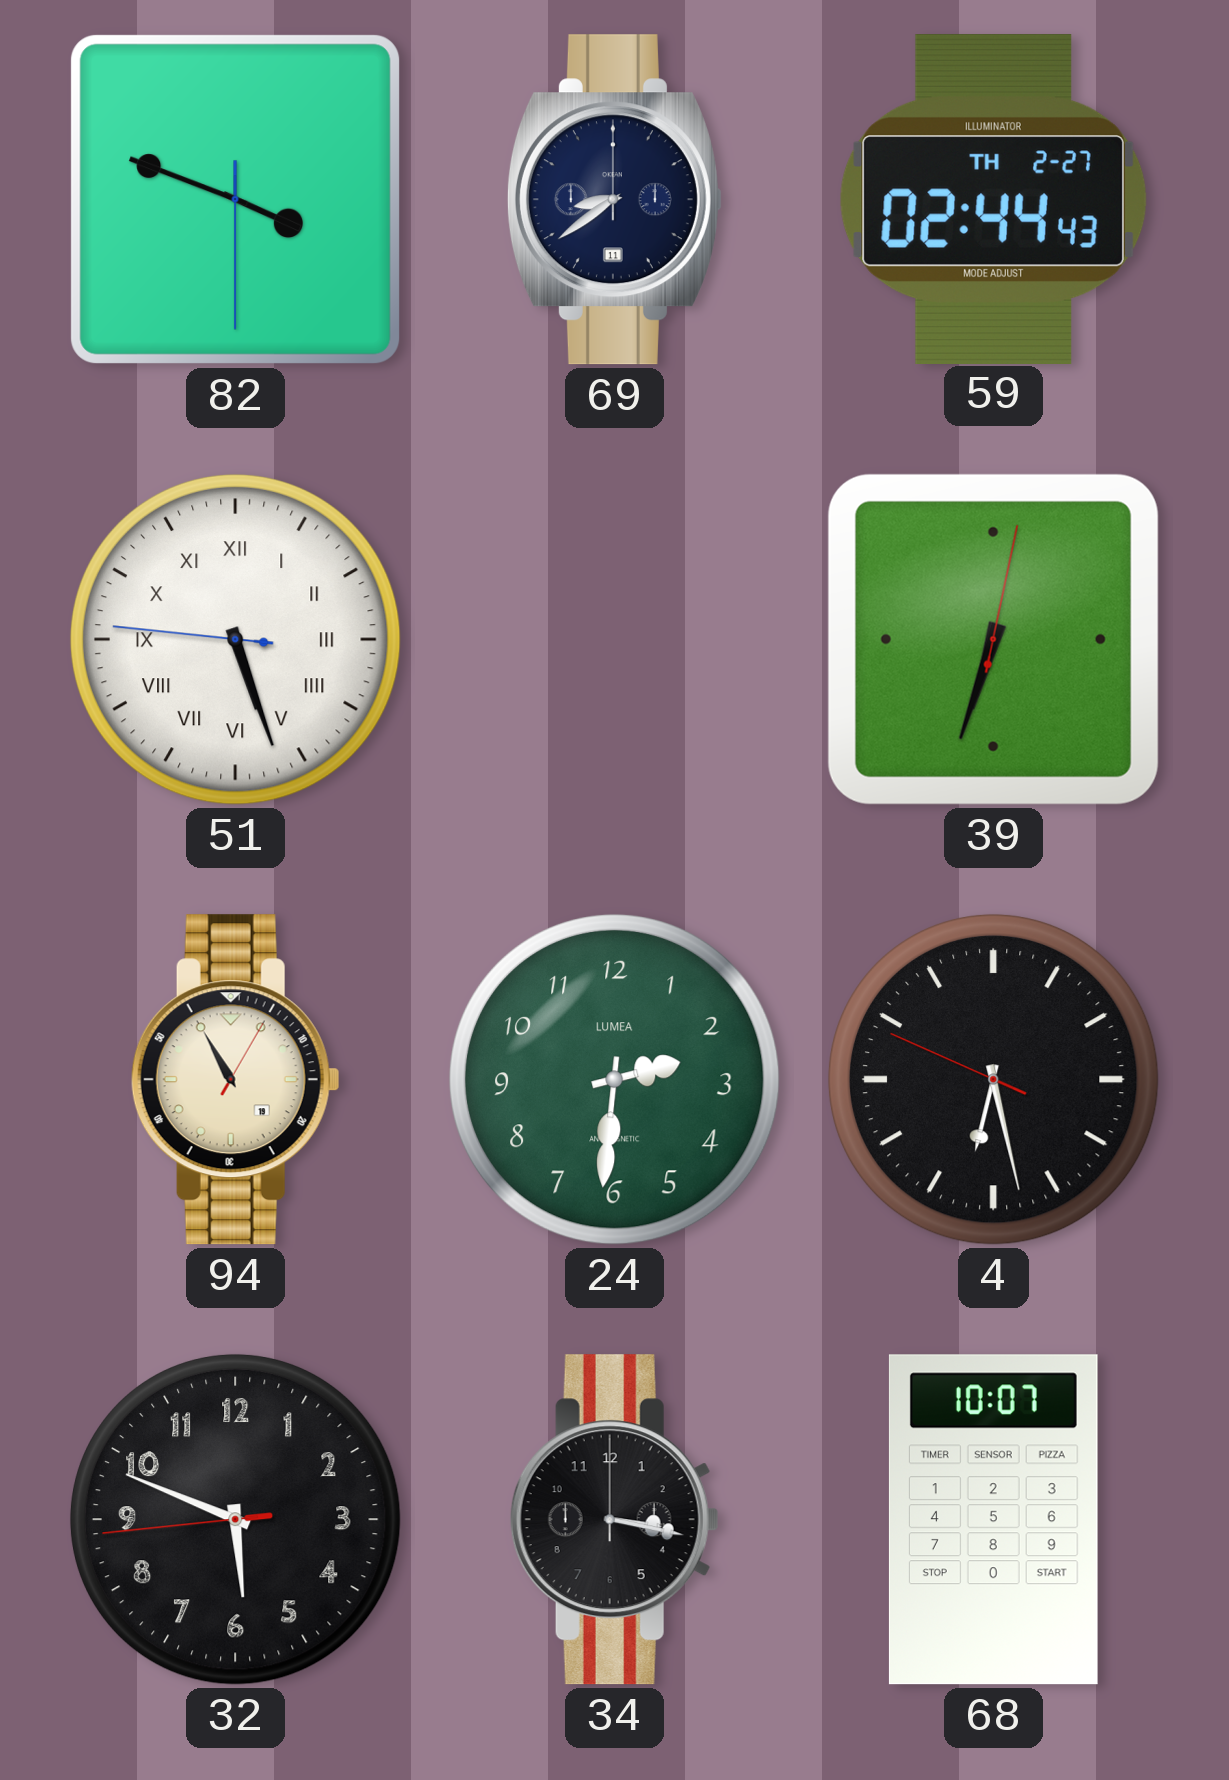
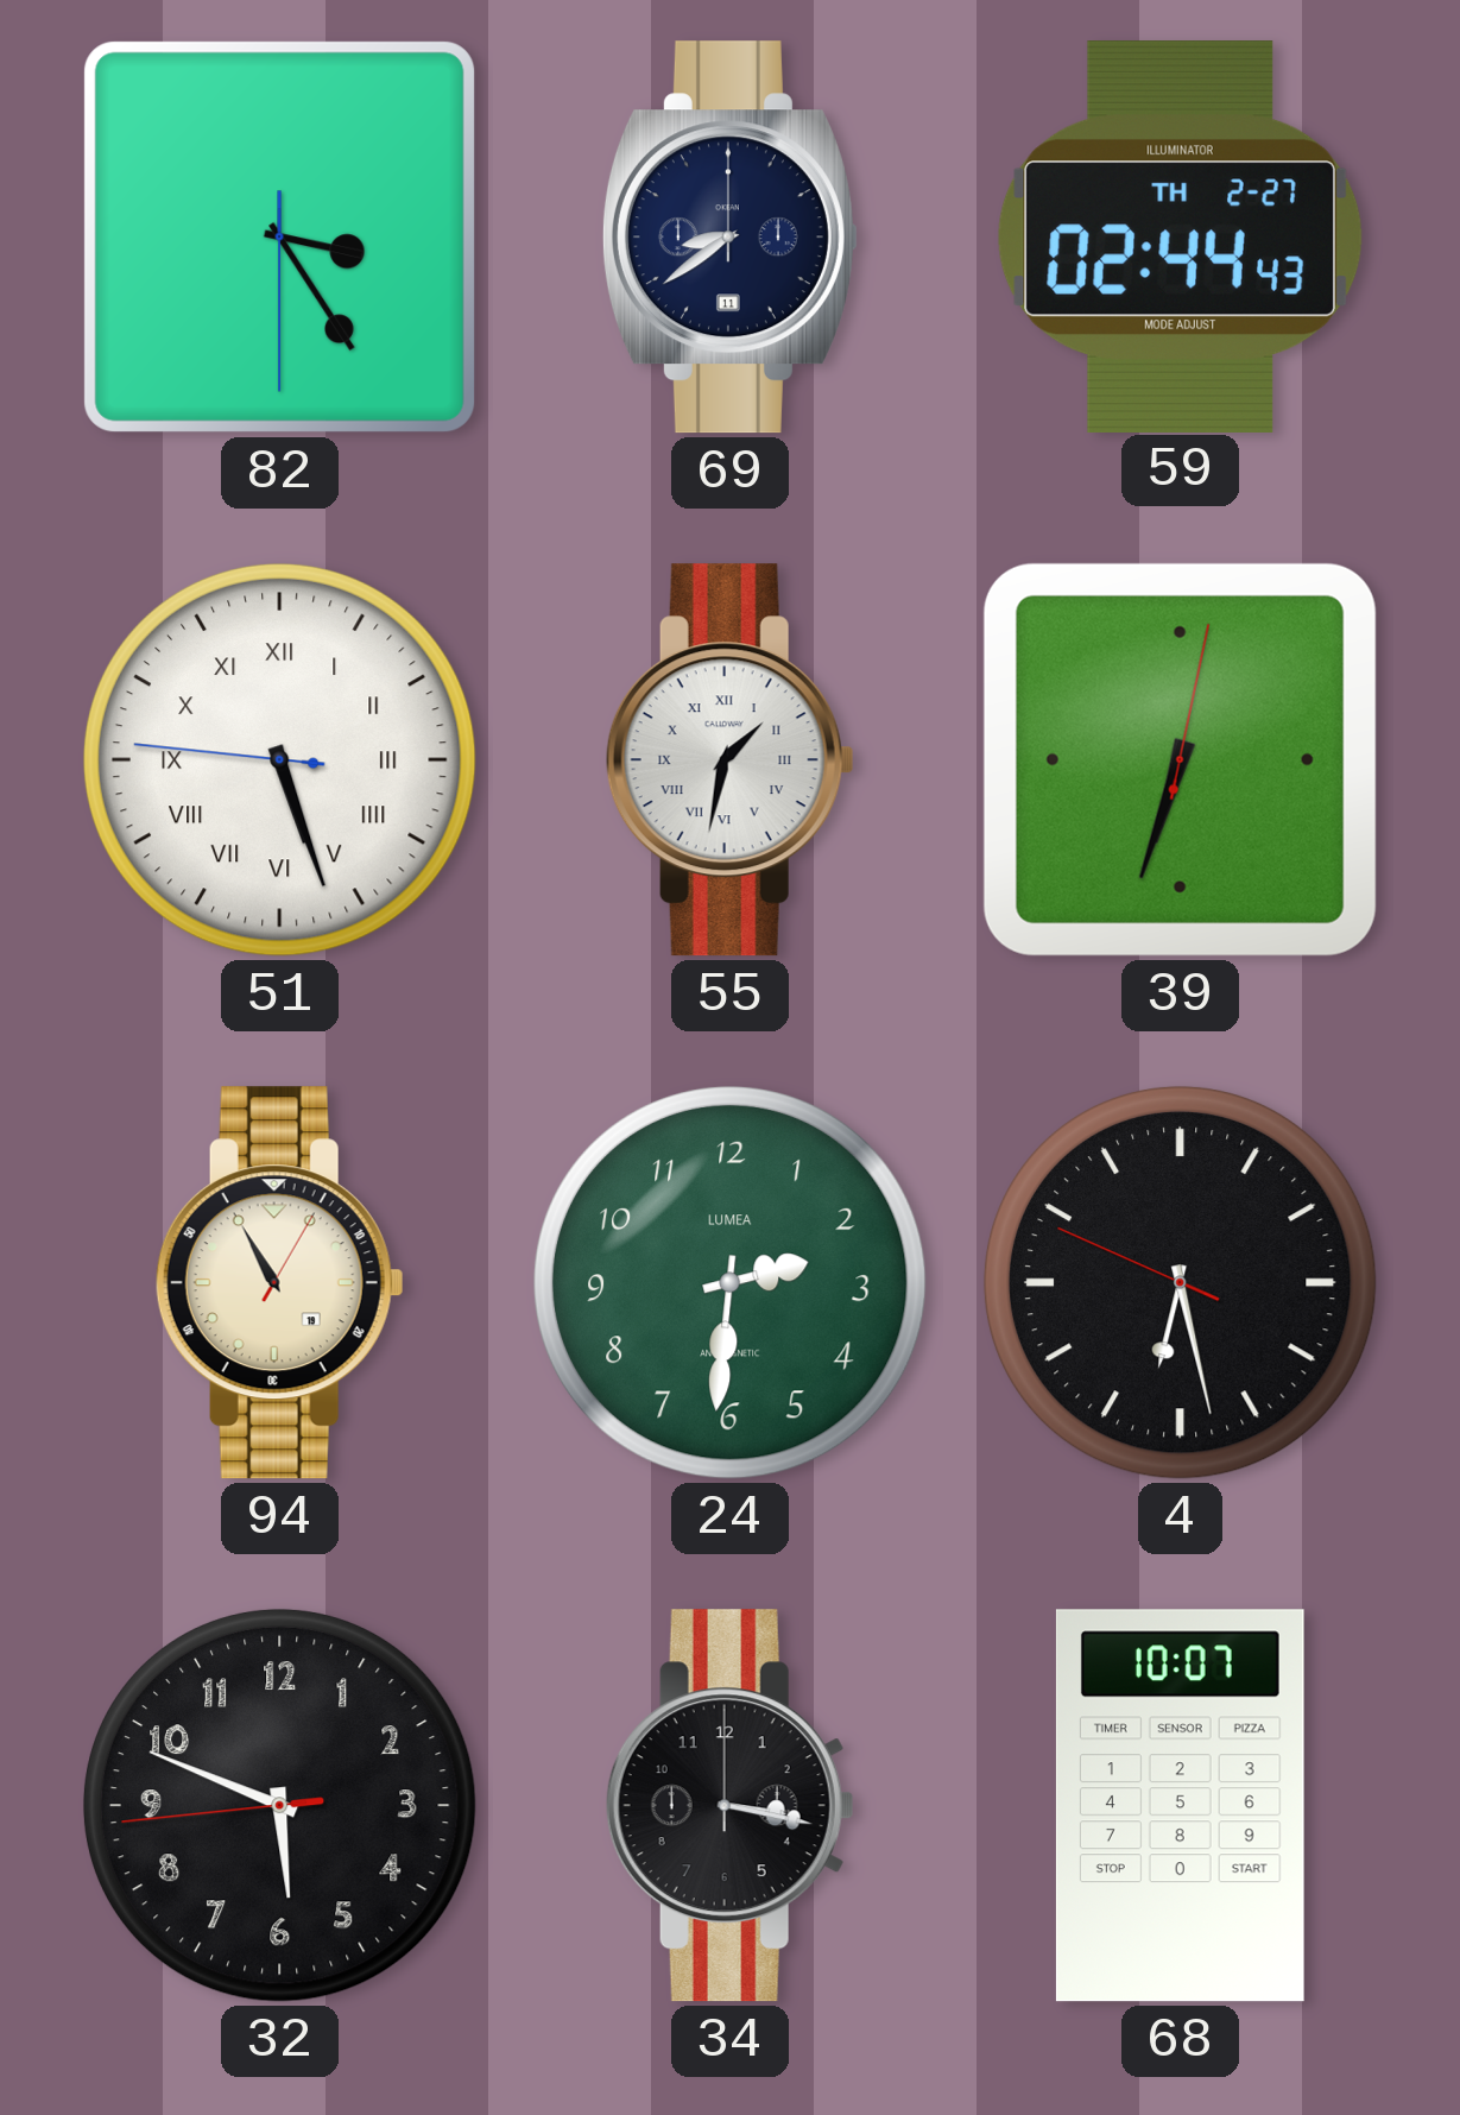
82: 3:48 -> 3:24
55: none -> 1:32
